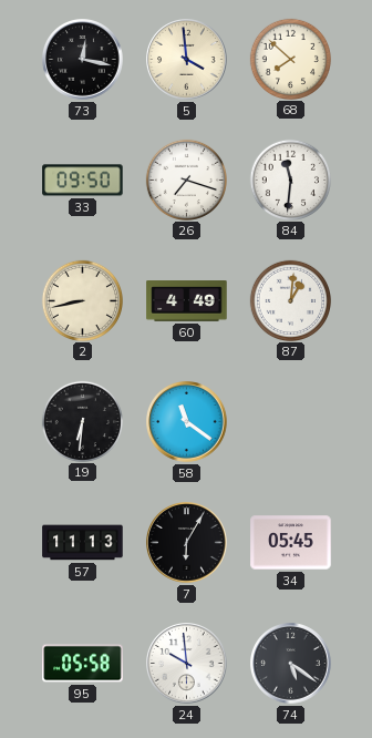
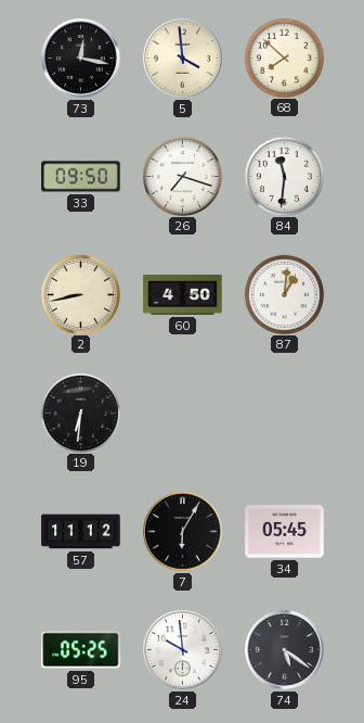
60: 4:49 -> 4:50
58: 11:21 -> none
57: 11:13 -> 11:12
95: 05:58 -> 05:25
